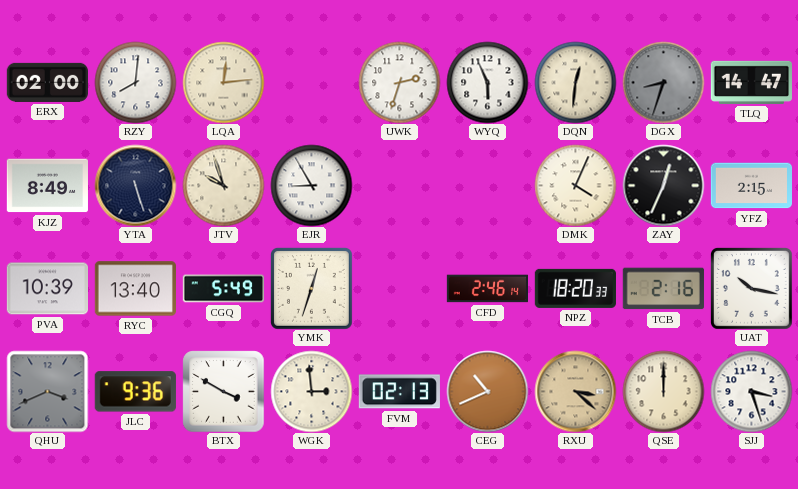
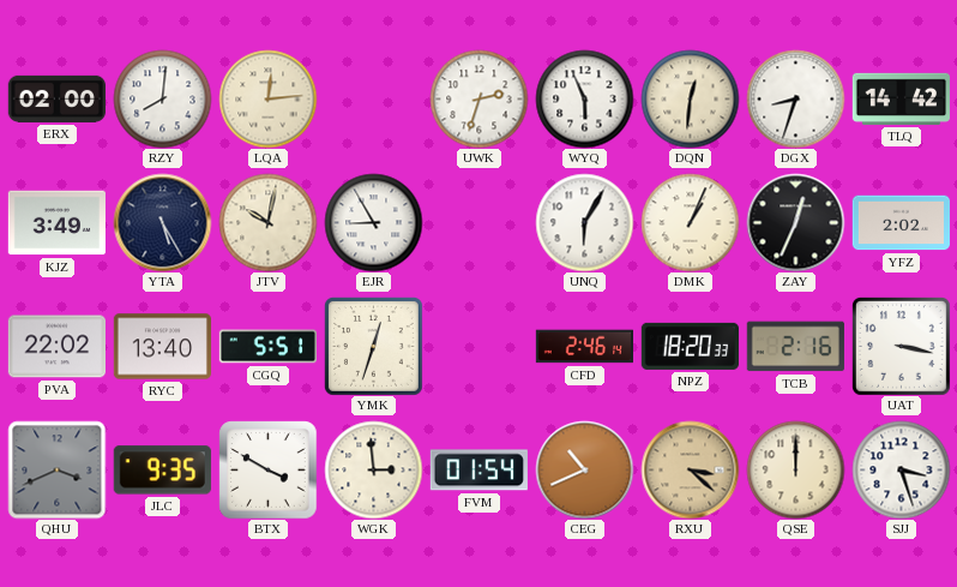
DGX dial: grey -> white
TLQ: 14:47 -> 14:42
KJZ: 8:49 -> 3:49
YTA: 5:27 -> 5:25
JTV: 9:57 -> 10:02
UNQ: none -> 6:05
DMK: 4:04 -> 1:04
YFZ: 2:15 -> 2:02
PVA: 10:39 -> 22:02
CGQ: 5:49 -> 5:51
UAT: 10:17 -> 3:17
JLC: 9:36 -> 9:35
FVM: 02:13 -> 01:54
